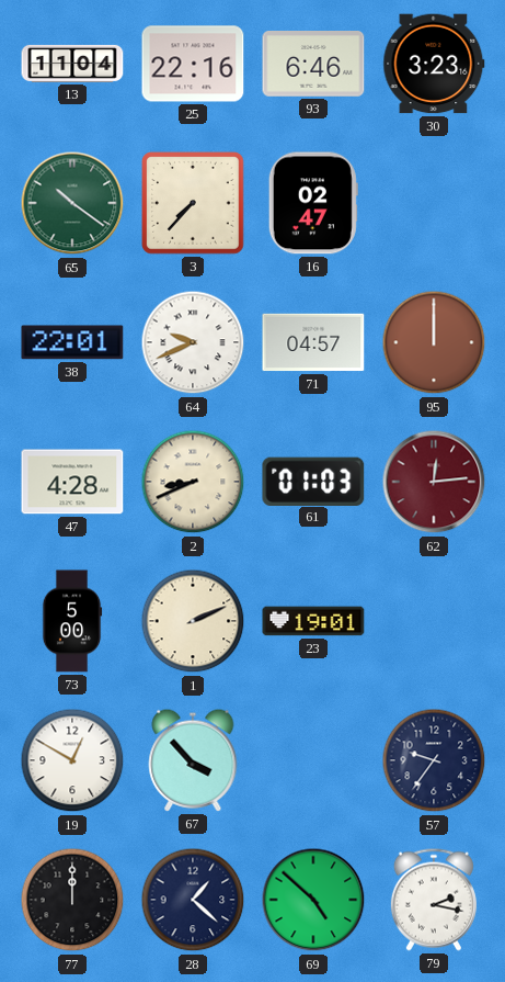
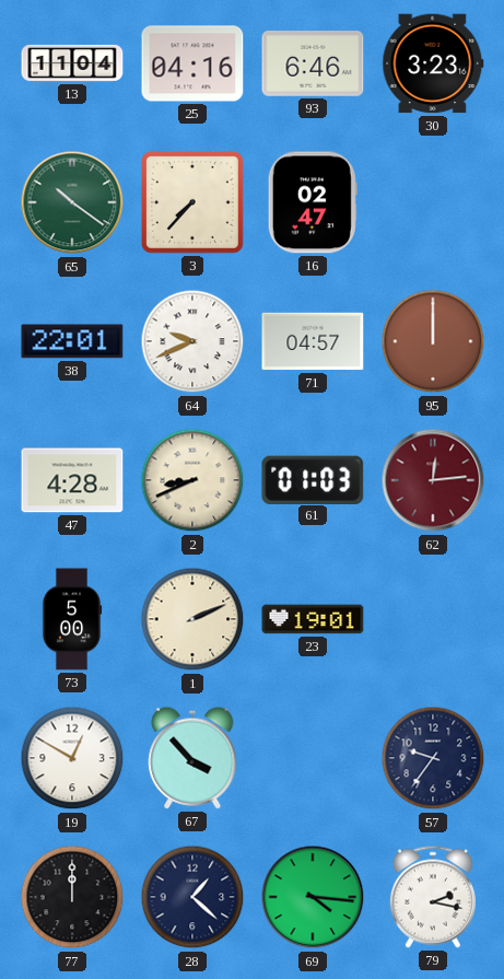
25: 22:16 -> 04:16
69: 4:52 -> 4:16
